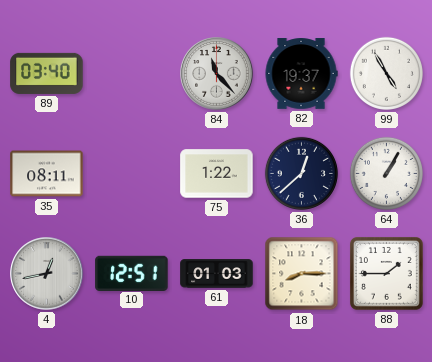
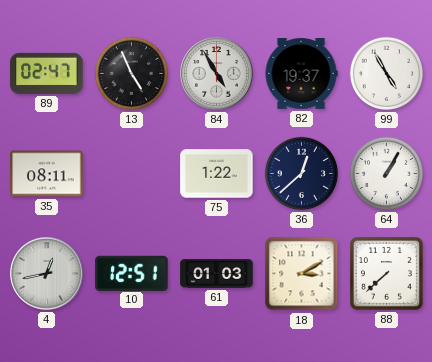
89: 03:40 -> 02:47
13: none -> 4:56
84: 11:23 -> 4:55
18: 8:15 -> 3:10
88: 1:45 -> 7:38
